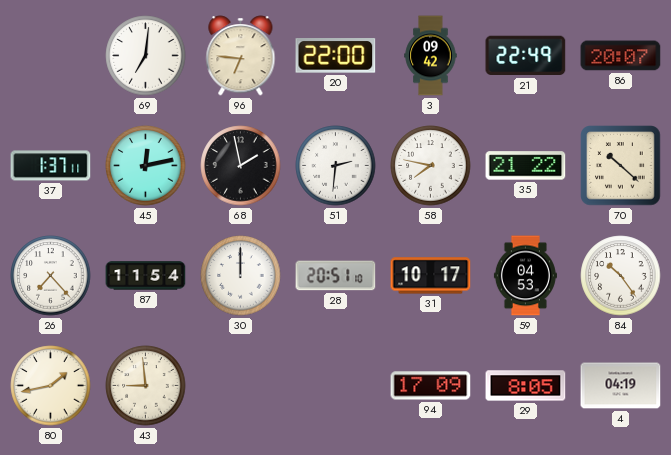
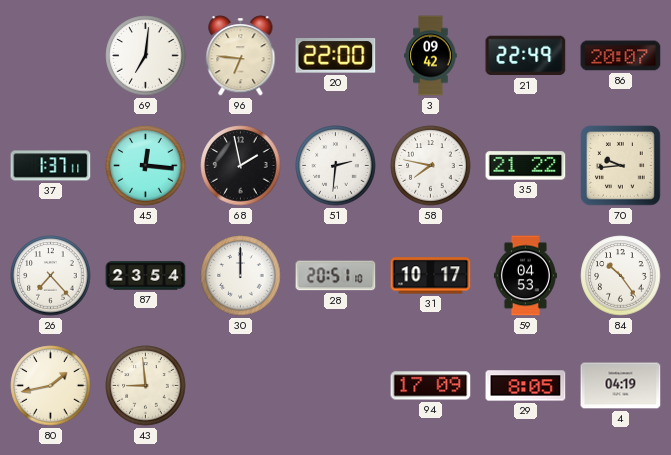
45: 12:13 -> 12:16
70: 10:22 -> 9:44
87: 11:54 -> 23:54
